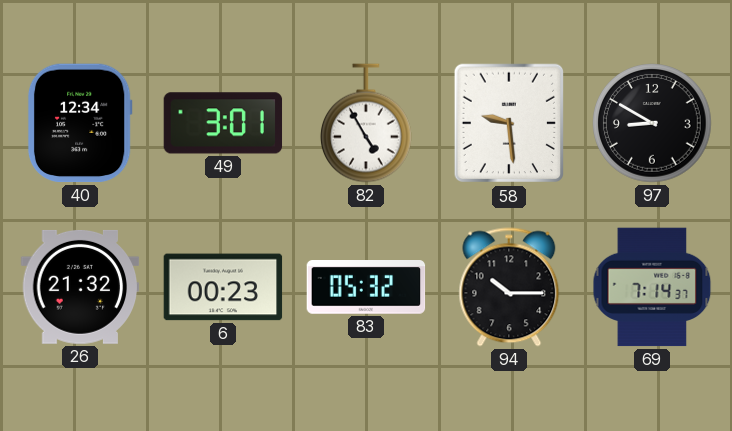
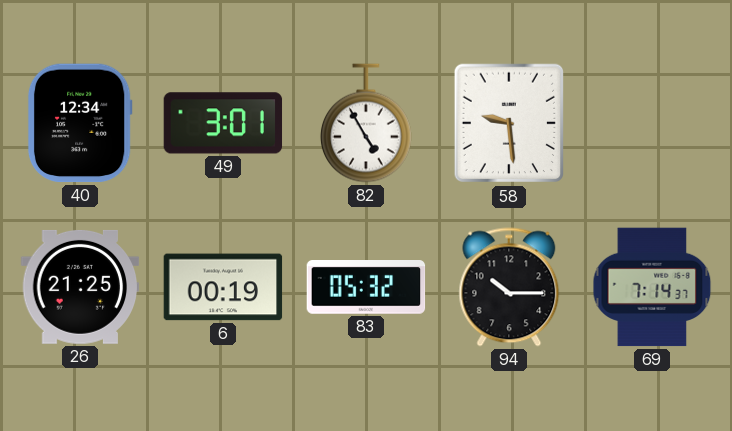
97: 8:50 -> none
26: 21:32 -> 21:25
6: 00:23 -> 00:19
